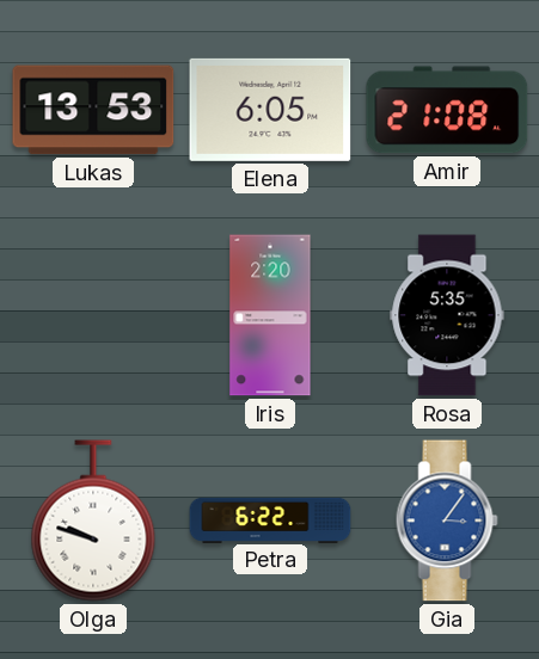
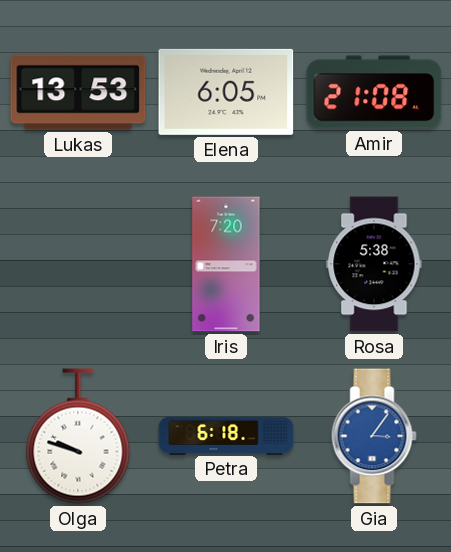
Iris: 2:20 -> 7:20
Rosa: 5:35 -> 5:38
Petra: 6:22 -> 6:18
